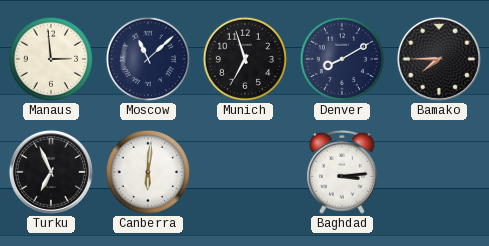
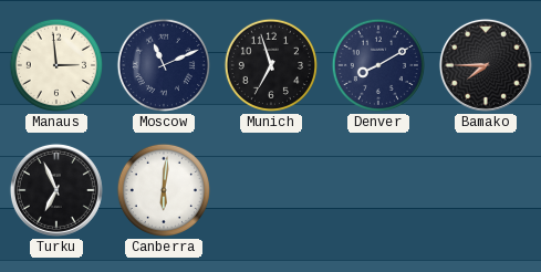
Moscow: 11:08 -> 11:11
Baghdad: 3:14 -> none
